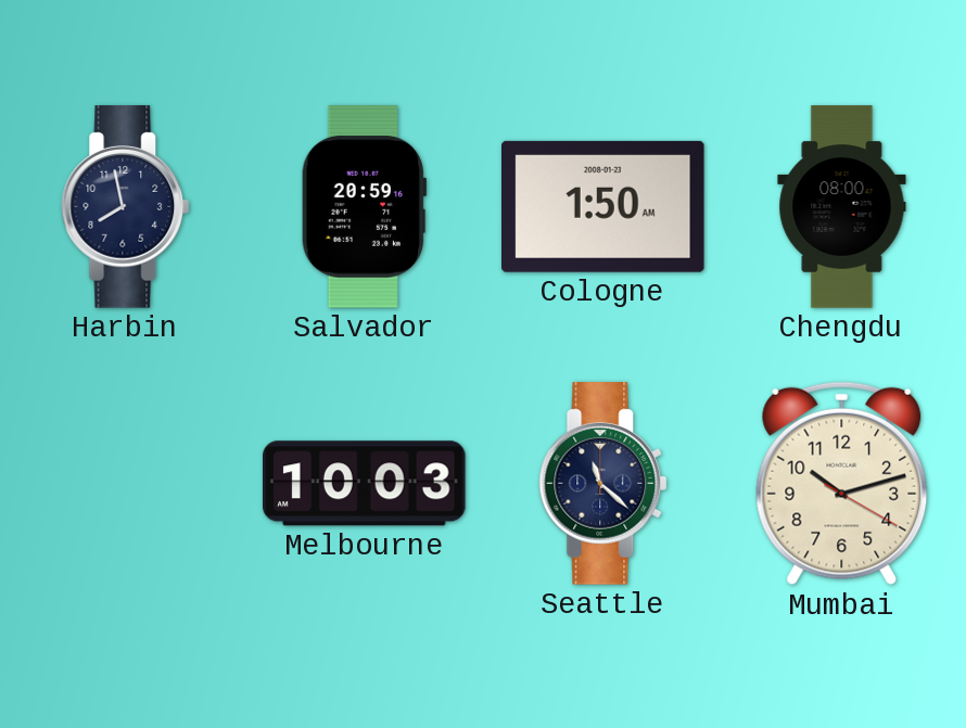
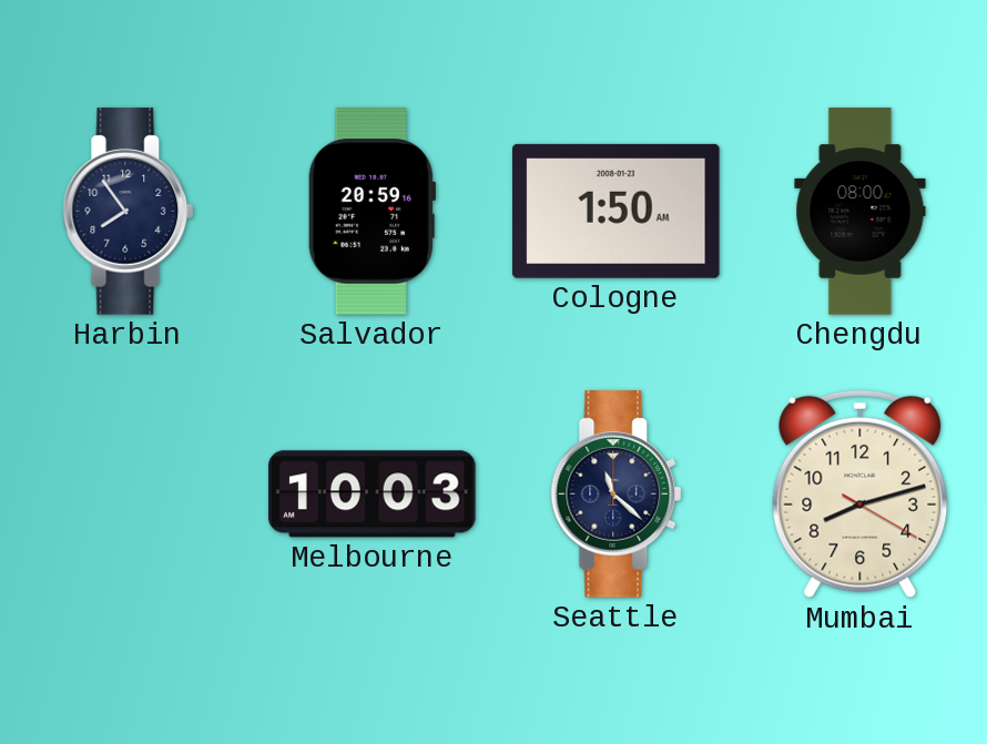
Harbin: 7:58 -> 7:54
Mumbai: 10:12 -> 8:12
